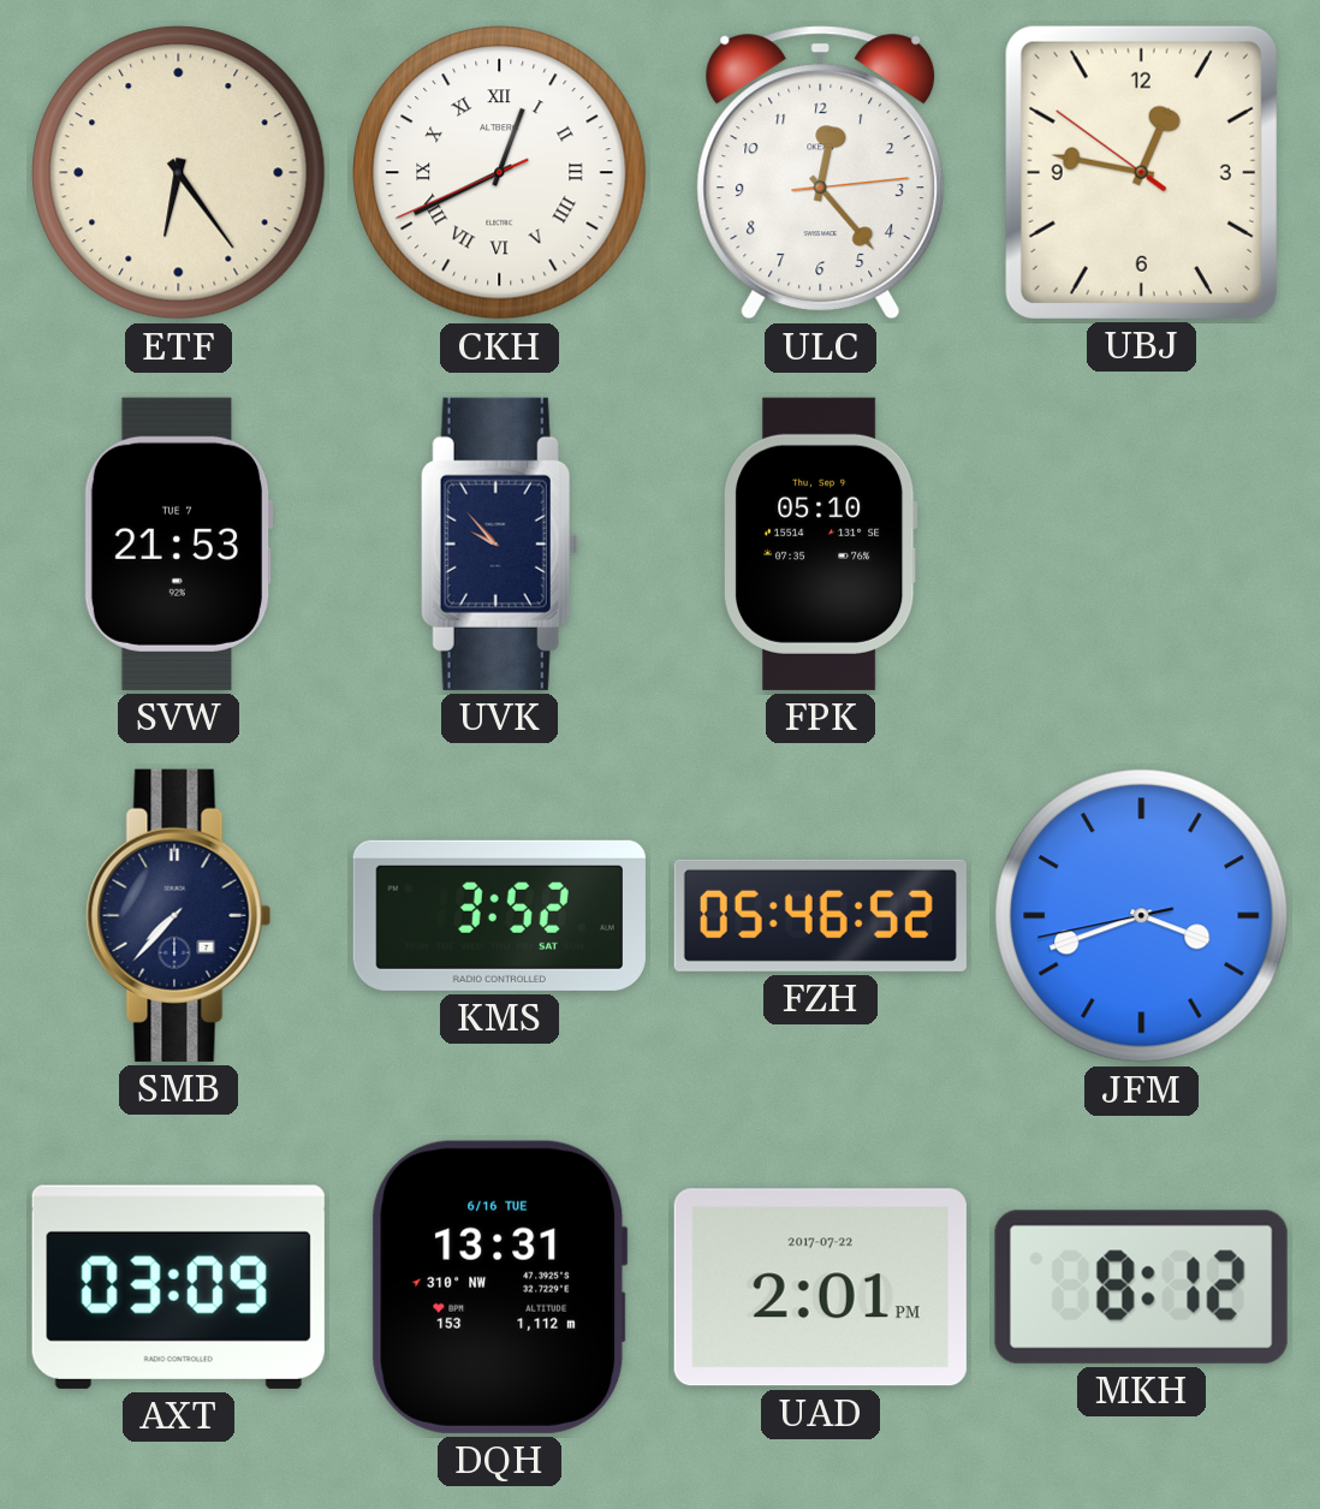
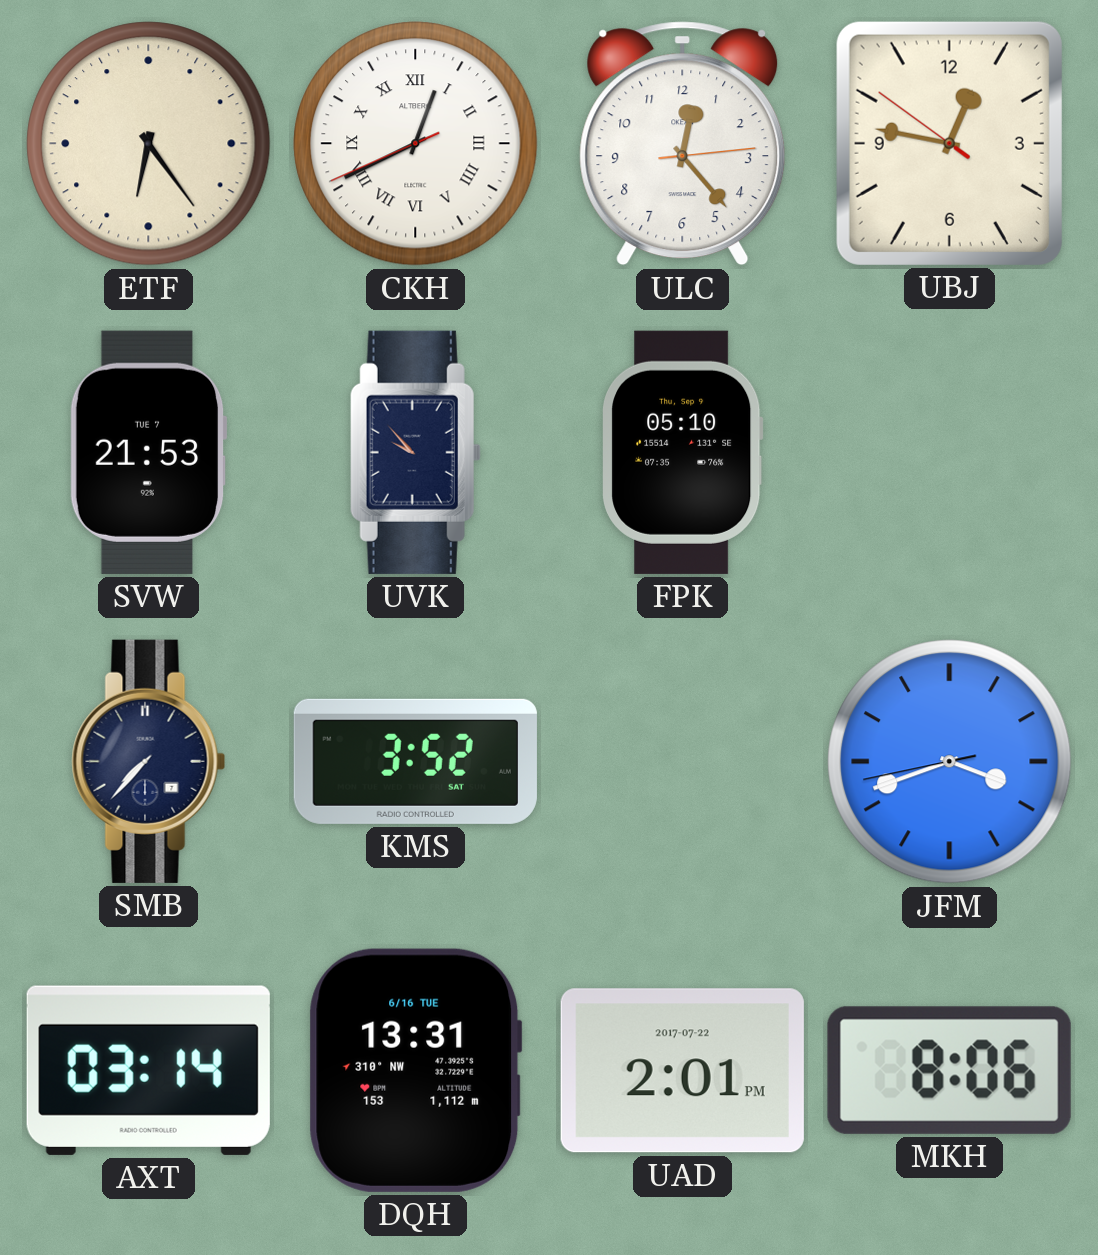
FZH: 05:46 -> none
AXT: 03:09 -> 03:14
MKH: 8:12 -> 8:06
